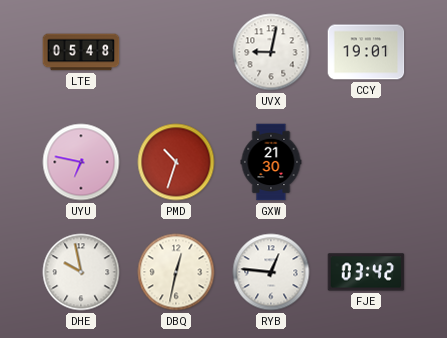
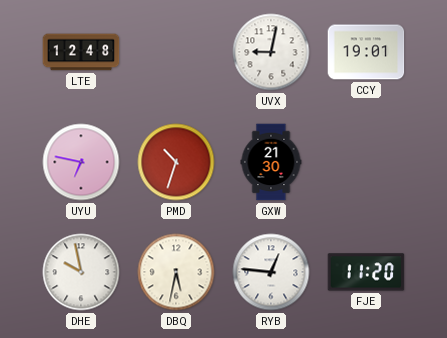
LTE: 05:48 -> 12:48
DBQ: 12:32 -> 5:32
FJE: 03:42 -> 11:20
